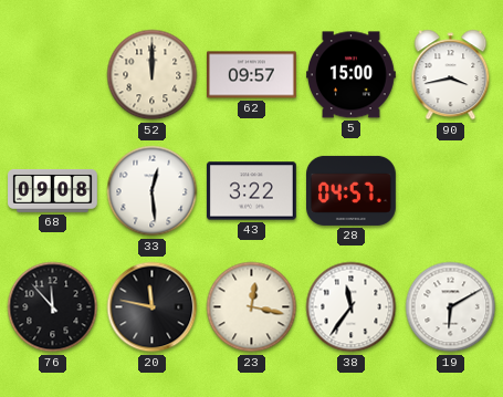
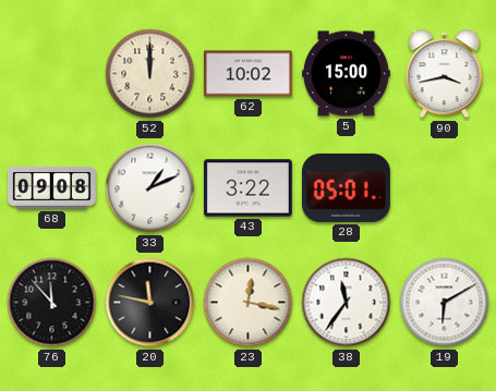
62: 09:57 -> 10:02
33: 12:29 -> 1:11
28: 04:57 -> 05:01
